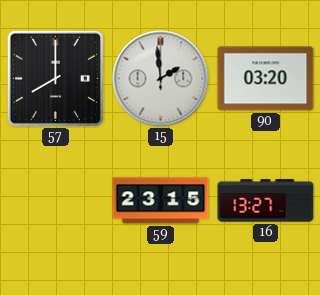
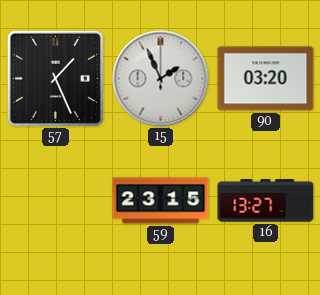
57: 8:00 -> 1:26
15: 1:59 -> 1:56
